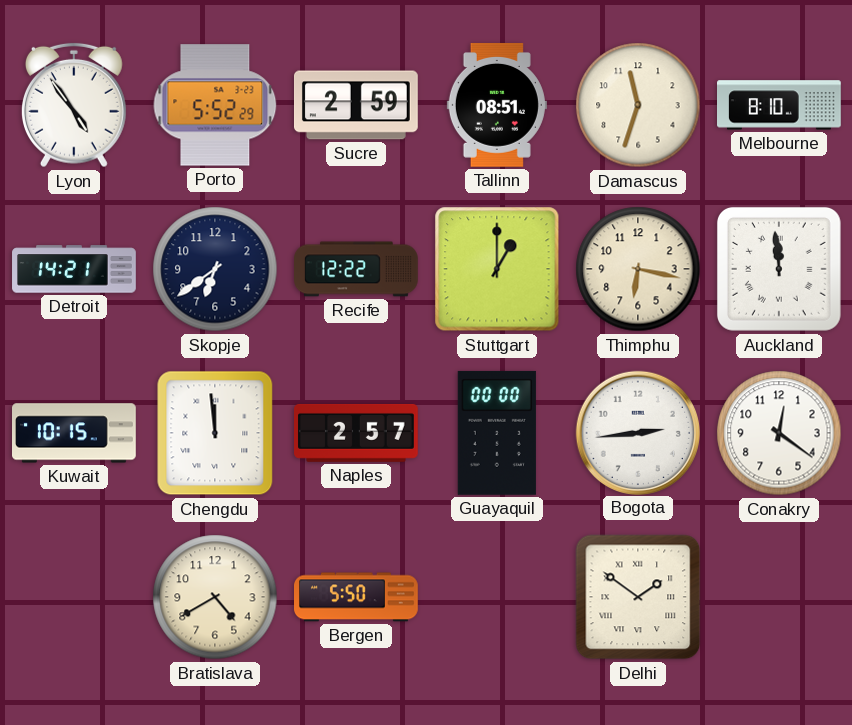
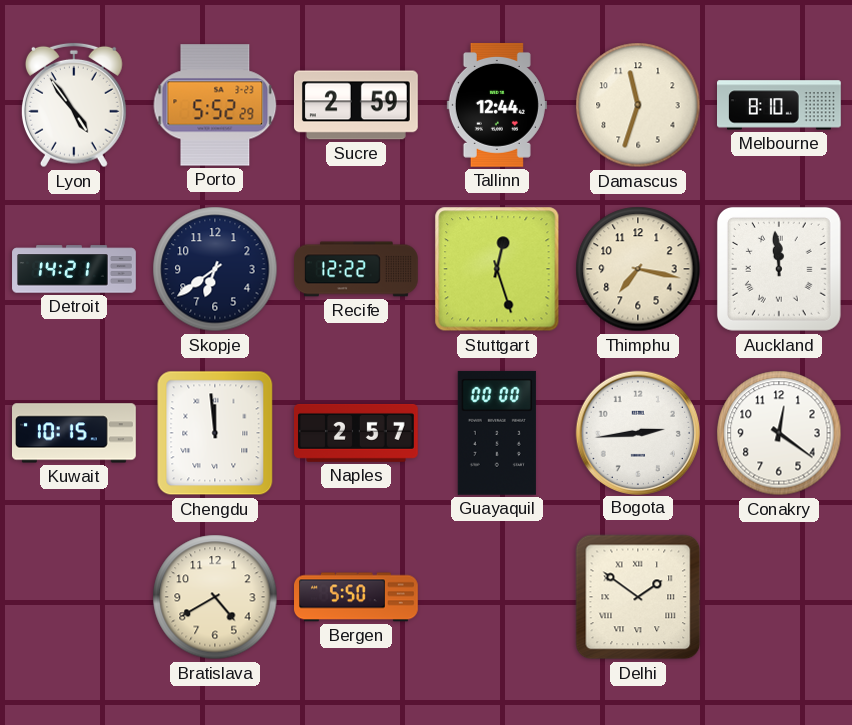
Tallinn: 08:51 -> 12:44
Stuttgart: 1:00 -> 12:27
Thimphu: 6:17 -> 7:17
